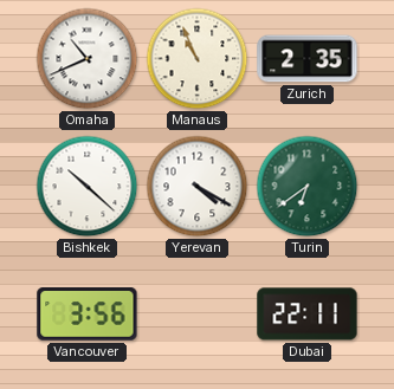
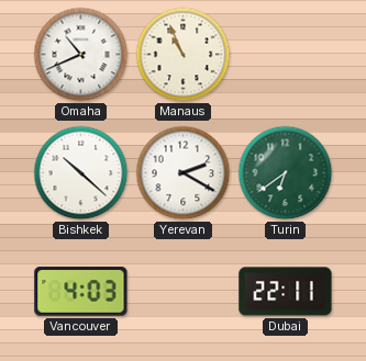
Zurich: 2:35 -> none
Yerevan: 4:20 -> 2:20
Vancouver: 3:56 -> 4:03
